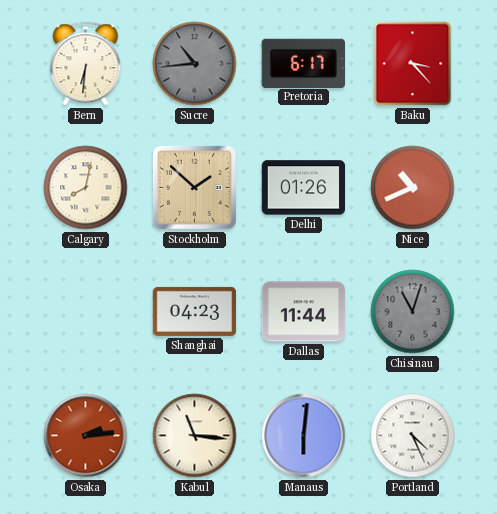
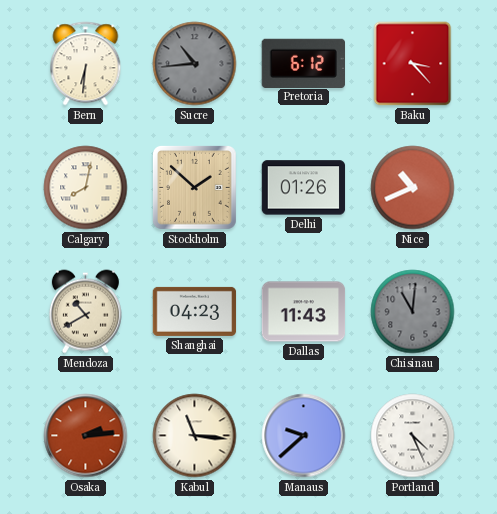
Pretoria: 6:17 -> 6:12
Mendoza: none -> 10:40
Dallas: 11:44 -> 11:43
Chisinau: 11:03 -> 11:01
Manaus: 6:01 -> 9:38
